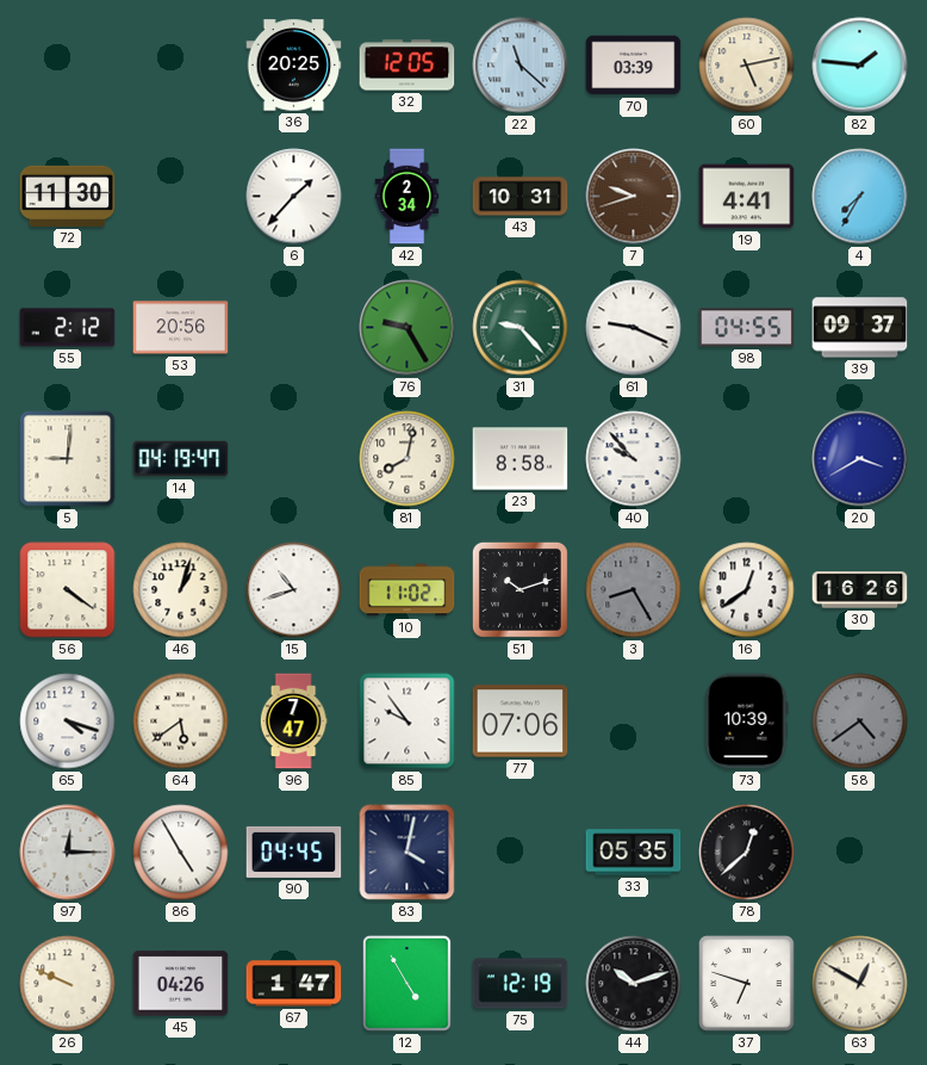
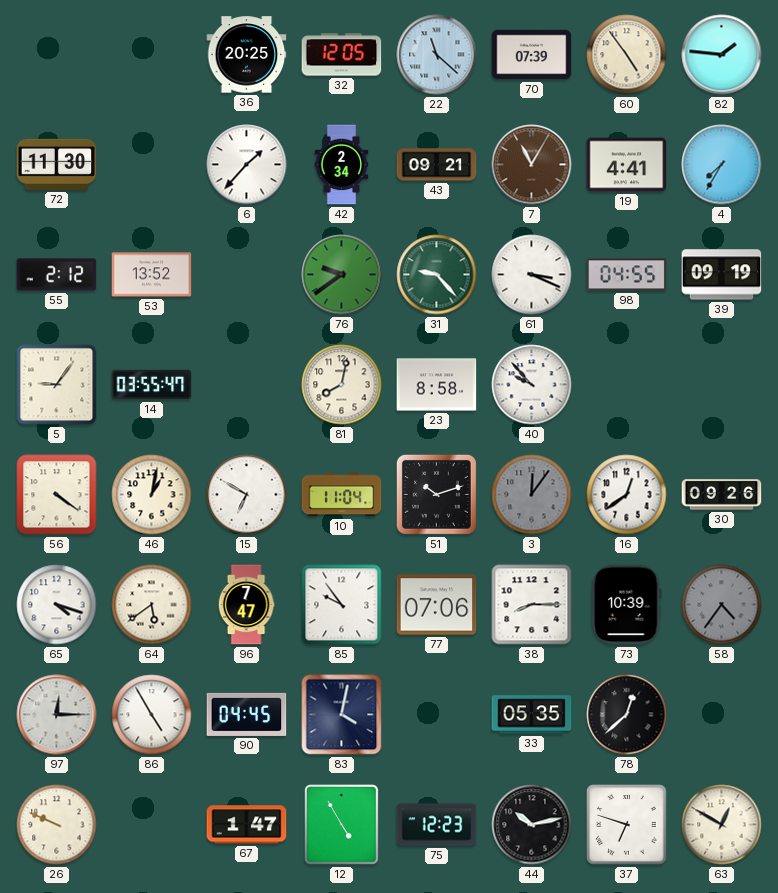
70: 03:39 -> 07:39
60: 5:13 -> 4:54
43: 10:31 -> 09:21
7: 9:42 -> 11:05
53: 20:56 -> 13:52
76: 9:25 -> 9:39
61: 9:19 -> 3:19
39: 09:37 -> 09:19
5: 9:01 -> 9:06
14: 04:19 -> 03:55
20: 3:40 -> none
46: 1:03 -> 1:02
15: 10:42 -> 6:50
10: 11:02 -> 11:04
3: 8:25 -> 12:06
30: 16:26 -> 09:26
38: none -> 8:15
58: 4:39 -> 4:36
45: 04:26 -> none
75: 12:19 -> 12:23
44: 10:12 -> 10:13
